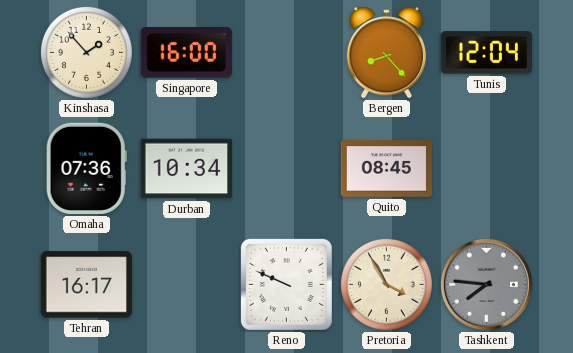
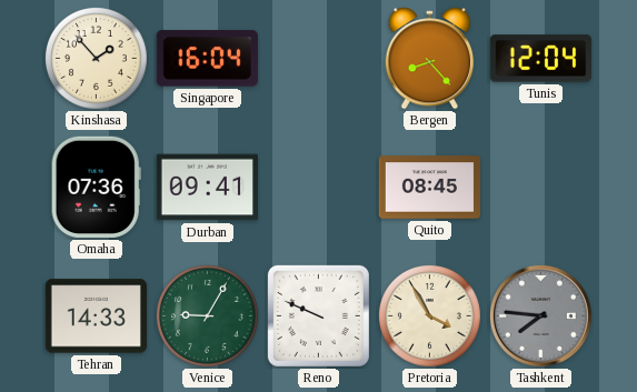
Singapore: 16:00 -> 16:04
Durban: 10:34 -> 09:41
Tehran: 16:17 -> 14:33
Venice: none -> 9:05
